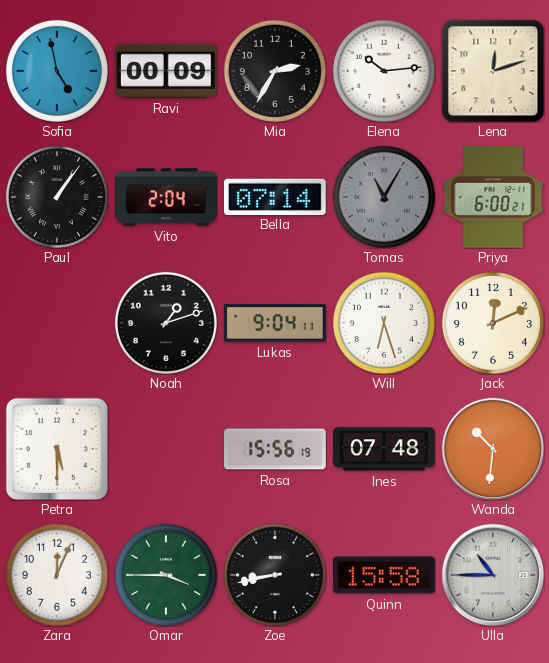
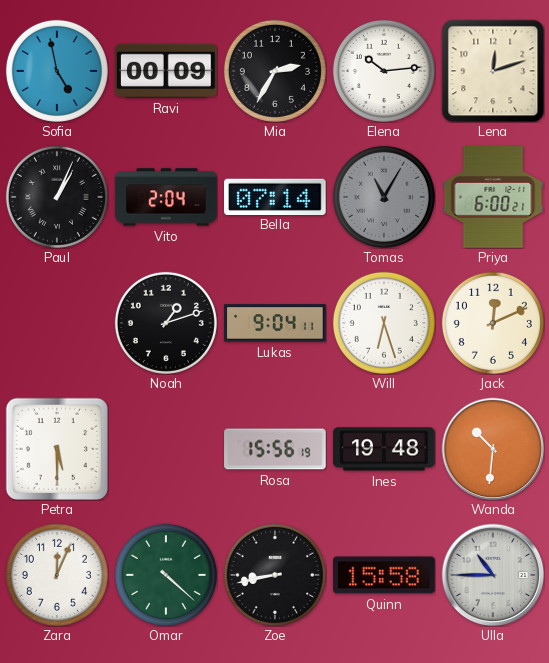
Paul: 1:06 -> 1:04
Ines: 07:48 -> 19:48
Omar: 3:45 -> 4:22
